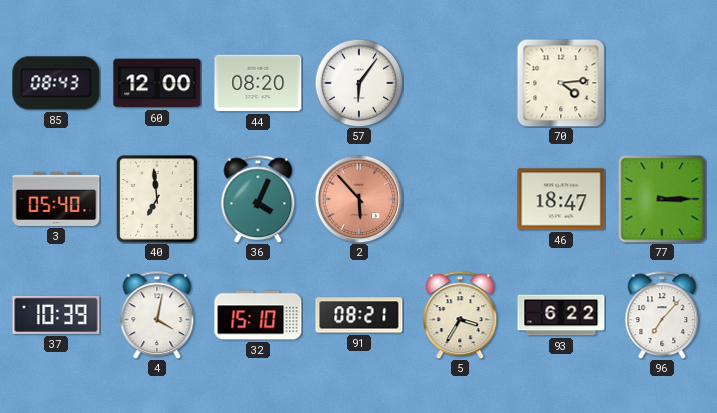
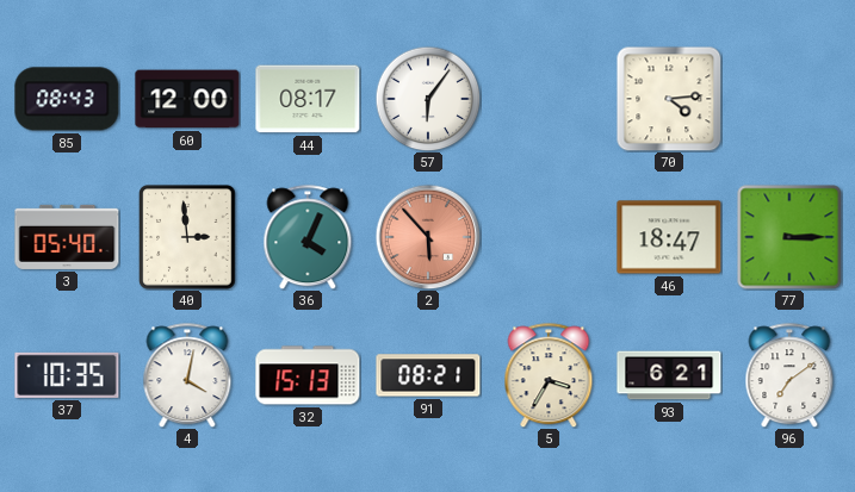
44: 08:20 -> 08:17
40: 6:59 -> 2:59
37: 10:39 -> 10:35
32: 15:10 -> 15:13
93: 6:22 -> 6:21
96: 7:07 -> 7:09
